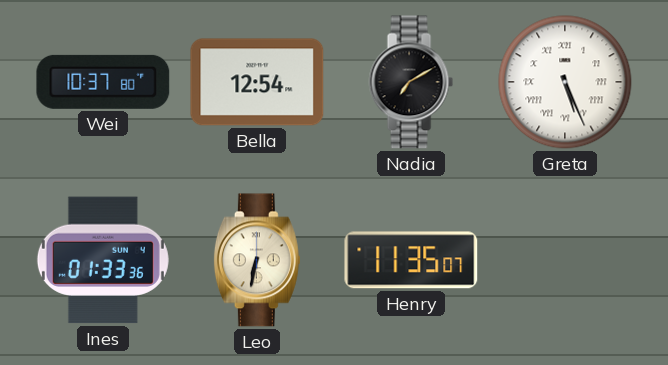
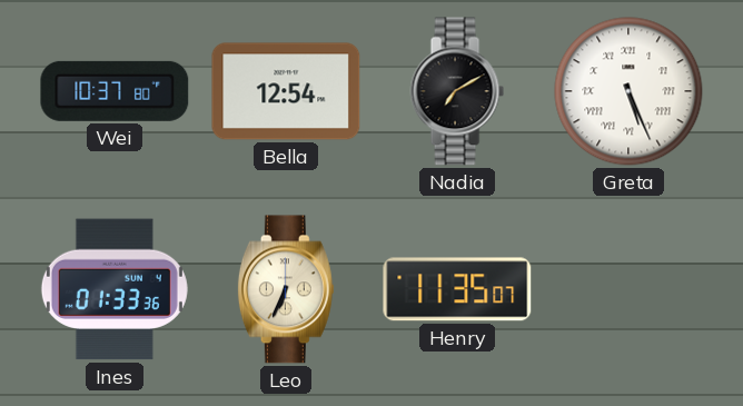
Leo: 6:32 -> 6:34
